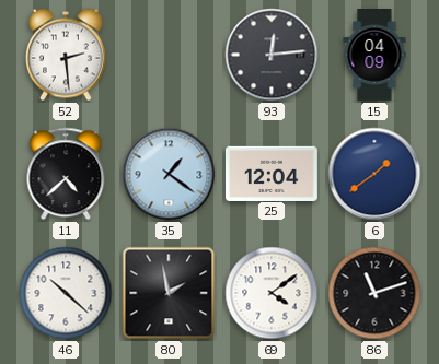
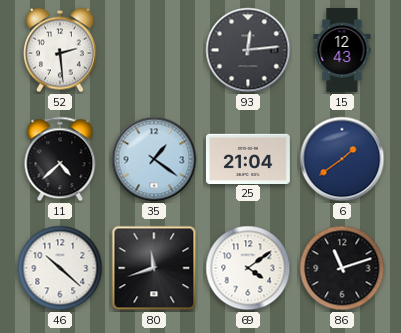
15: 04:09 -> 12:43
25: 12:04 -> 21:04
80: 1:58 -> 11:42
